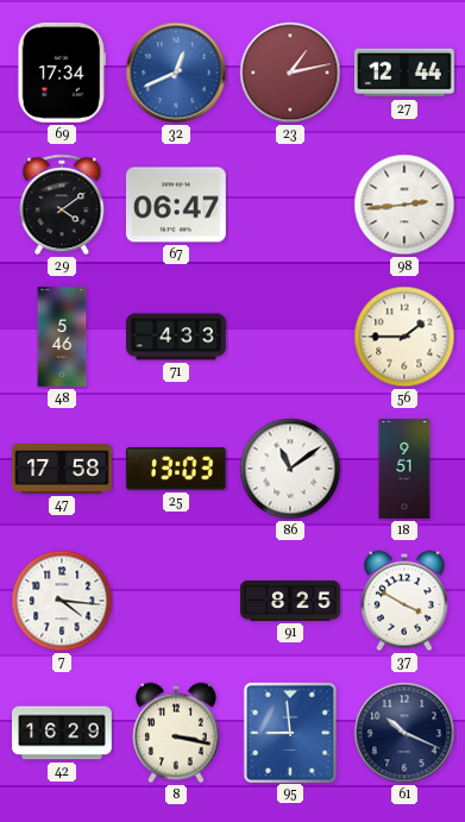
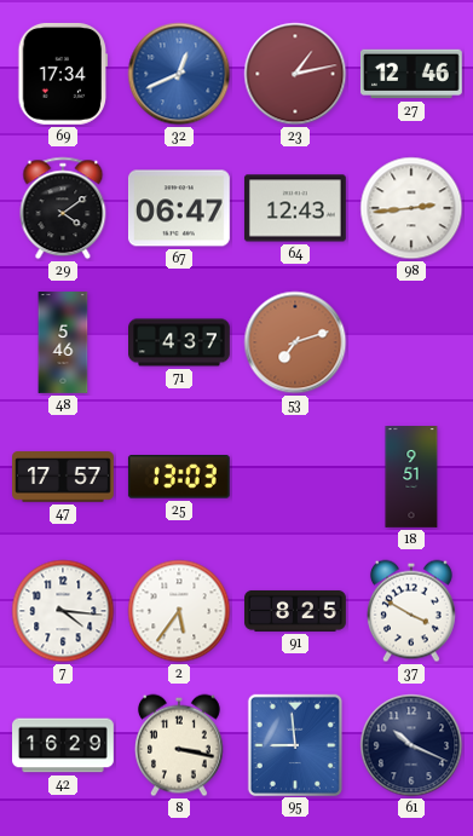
27: 12:44 -> 12:46
64: none -> 12:43
71: 4:33 -> 4:37
53: none -> 7:12
56: 1:45 -> none
47: 17:58 -> 17:57
86: 11:09 -> none
2: none -> 5:36
